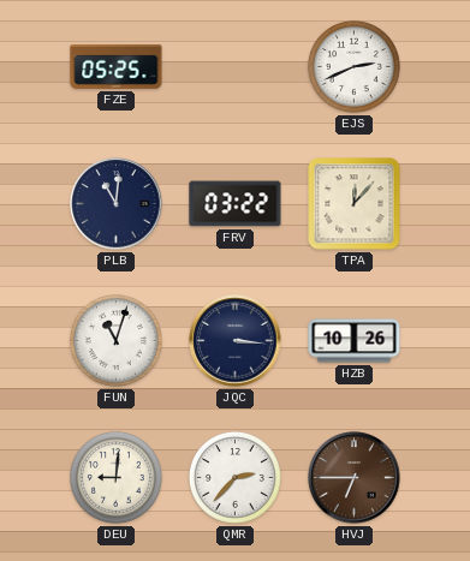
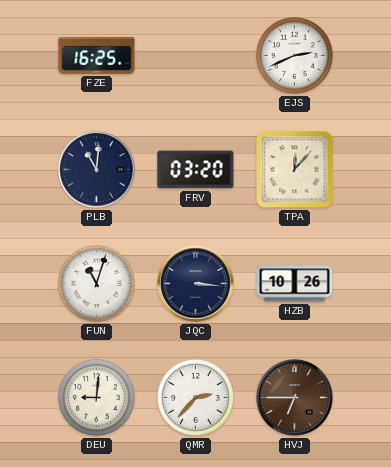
FZE: 05:25 -> 16:25
FRV: 03:22 -> 03:20
